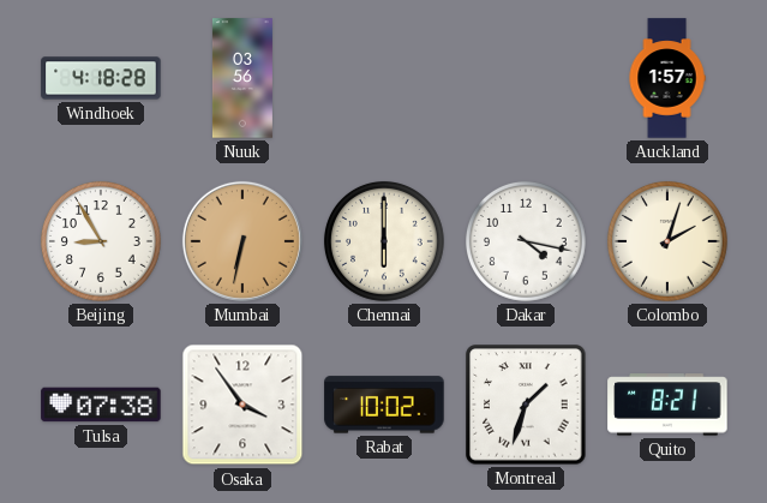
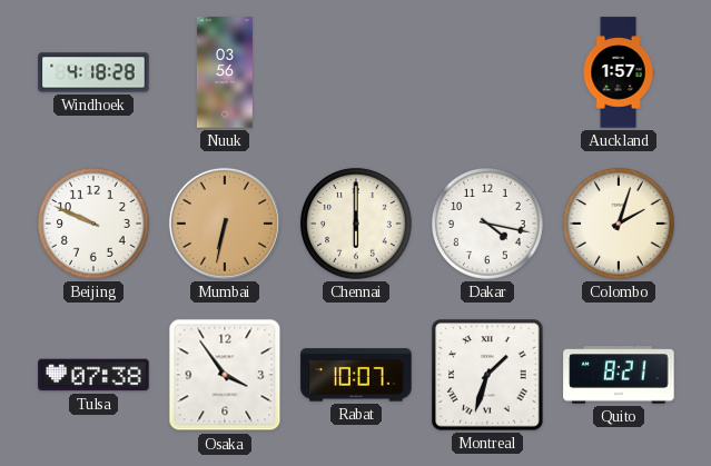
Beijing: 8:55 -> 9:49
Rabat: 10:02 -> 10:07
